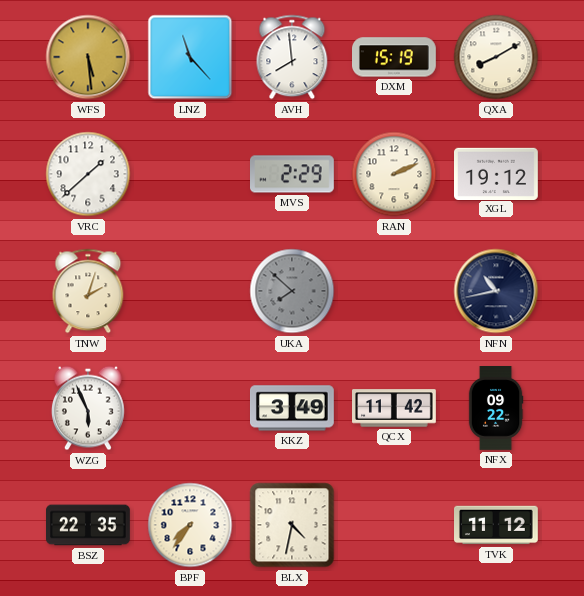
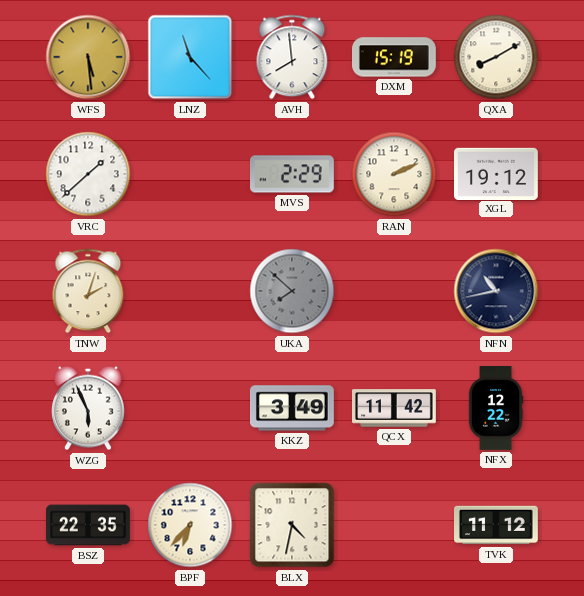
NFX: 09:22 -> 12:22
BPF: 7:36 -> 6:37
